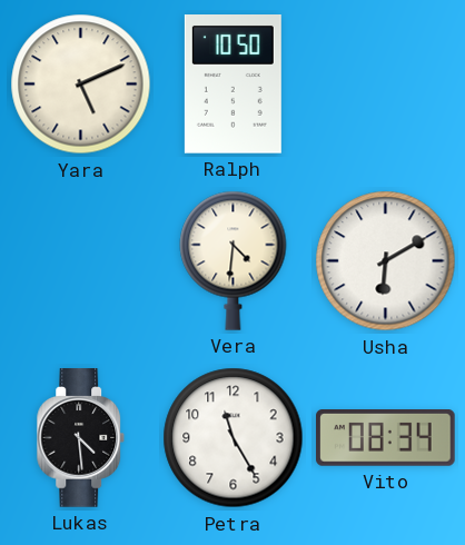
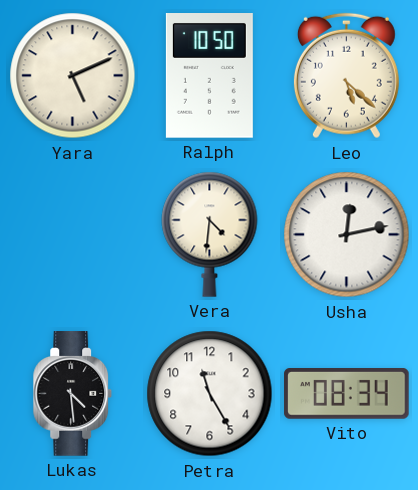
Leo: none -> 5:22
Usha: 6:10 -> 12:13
